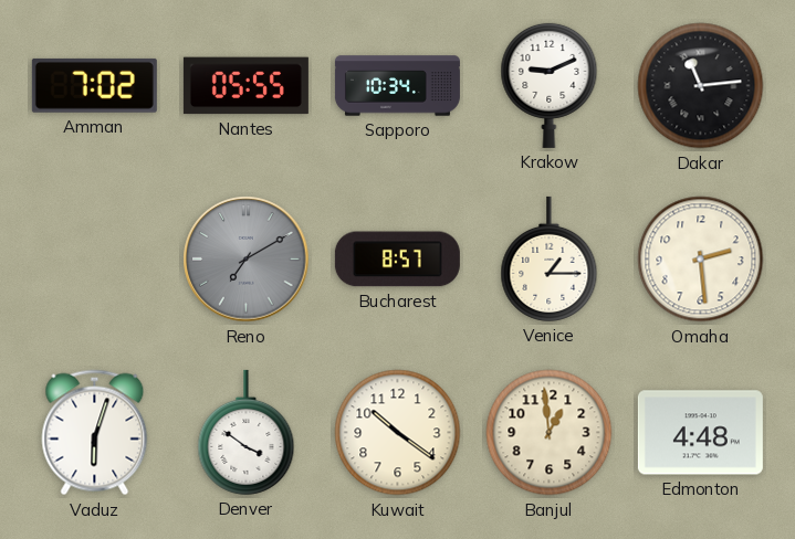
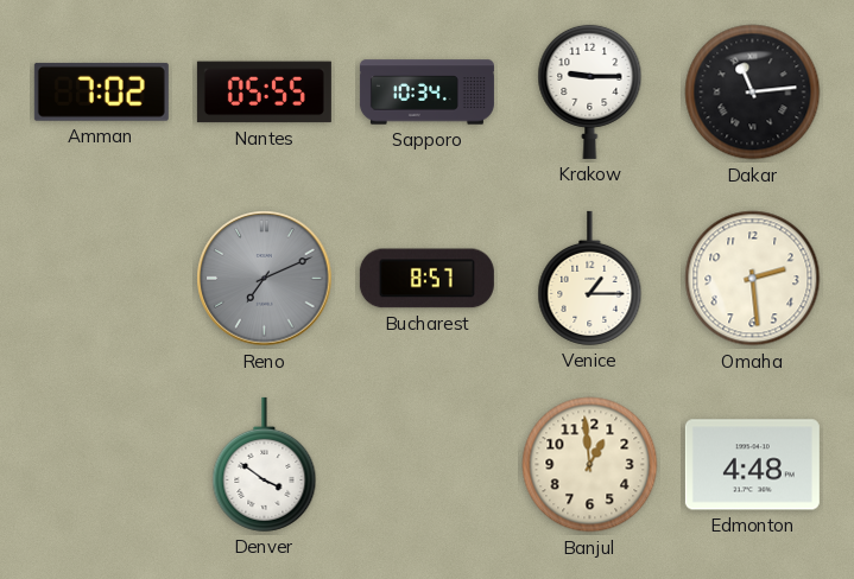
Krakow: 9:11 -> 9:15
Reno: 7:10 -> 7:11
Vaduz: 6:03 -> none
Kuwait: 10:21 -> none
